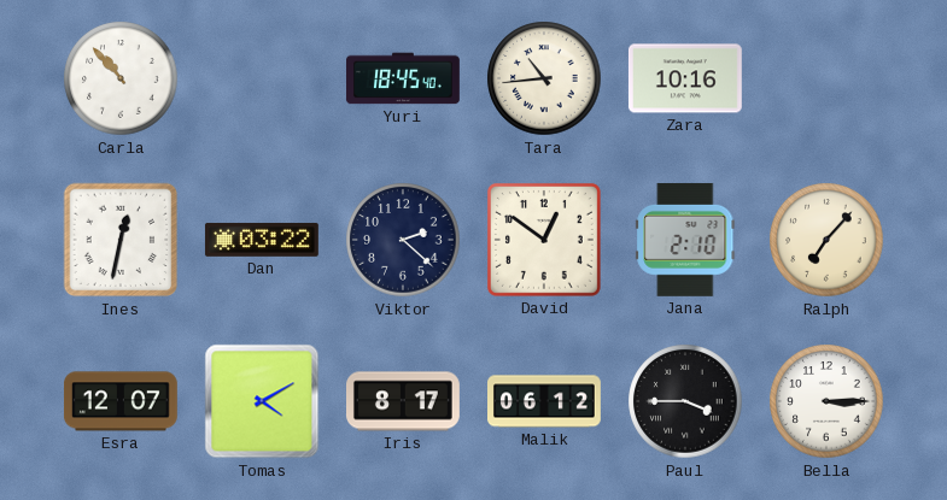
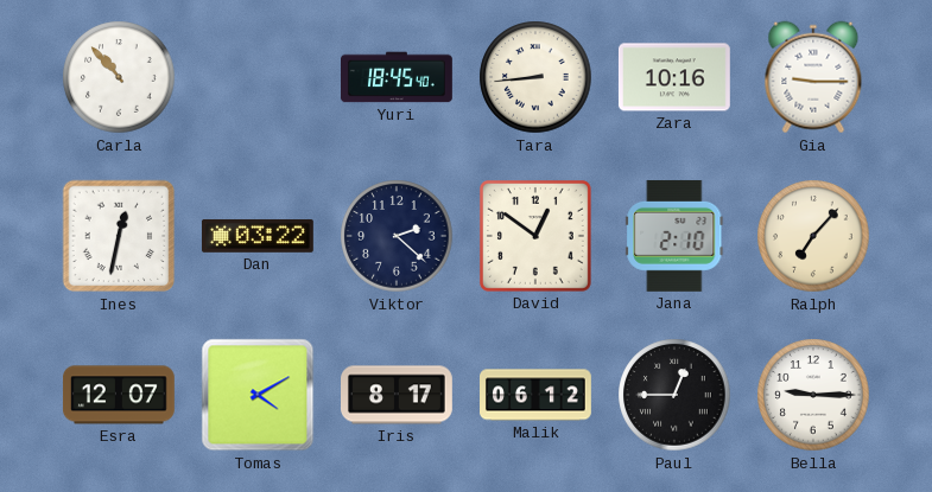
Tara: 10:44 -> 8:44
Gia: none -> 9:15
Paul: 3:45 -> 12:45
Bella: 3:15 -> 9:15
